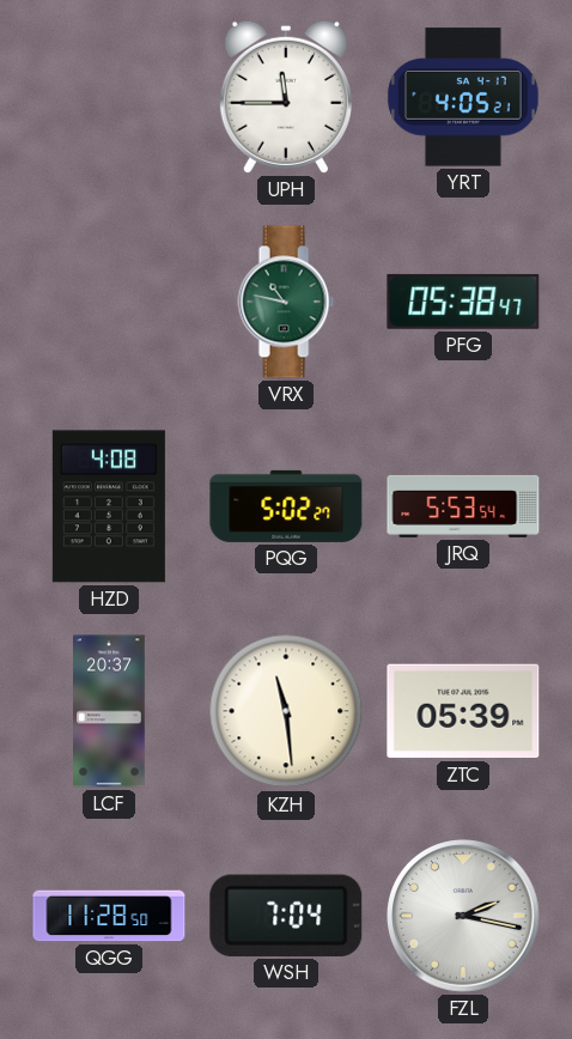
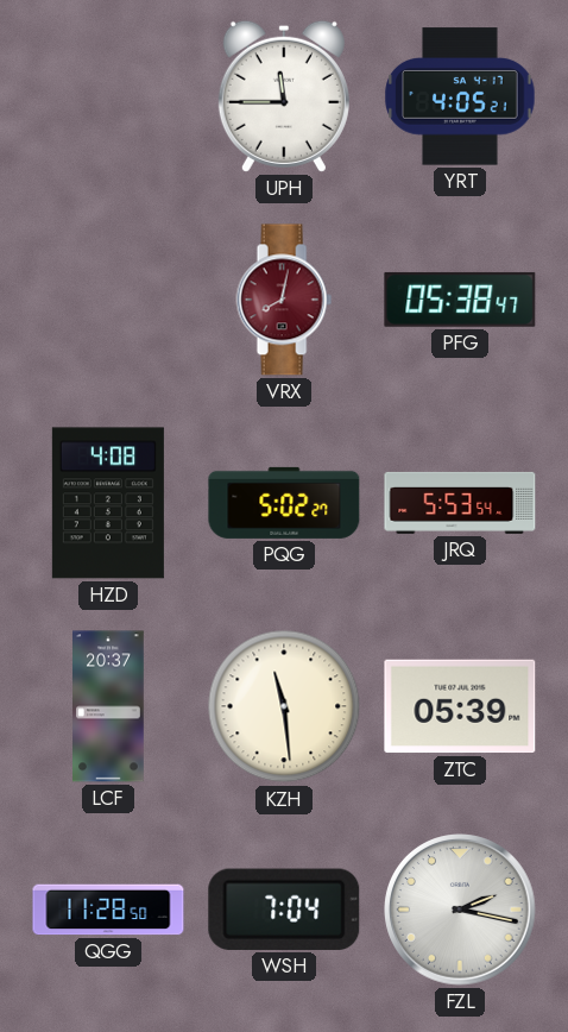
VRX: 10:47 -> 8:02
VRX dial: green -> burgundy
